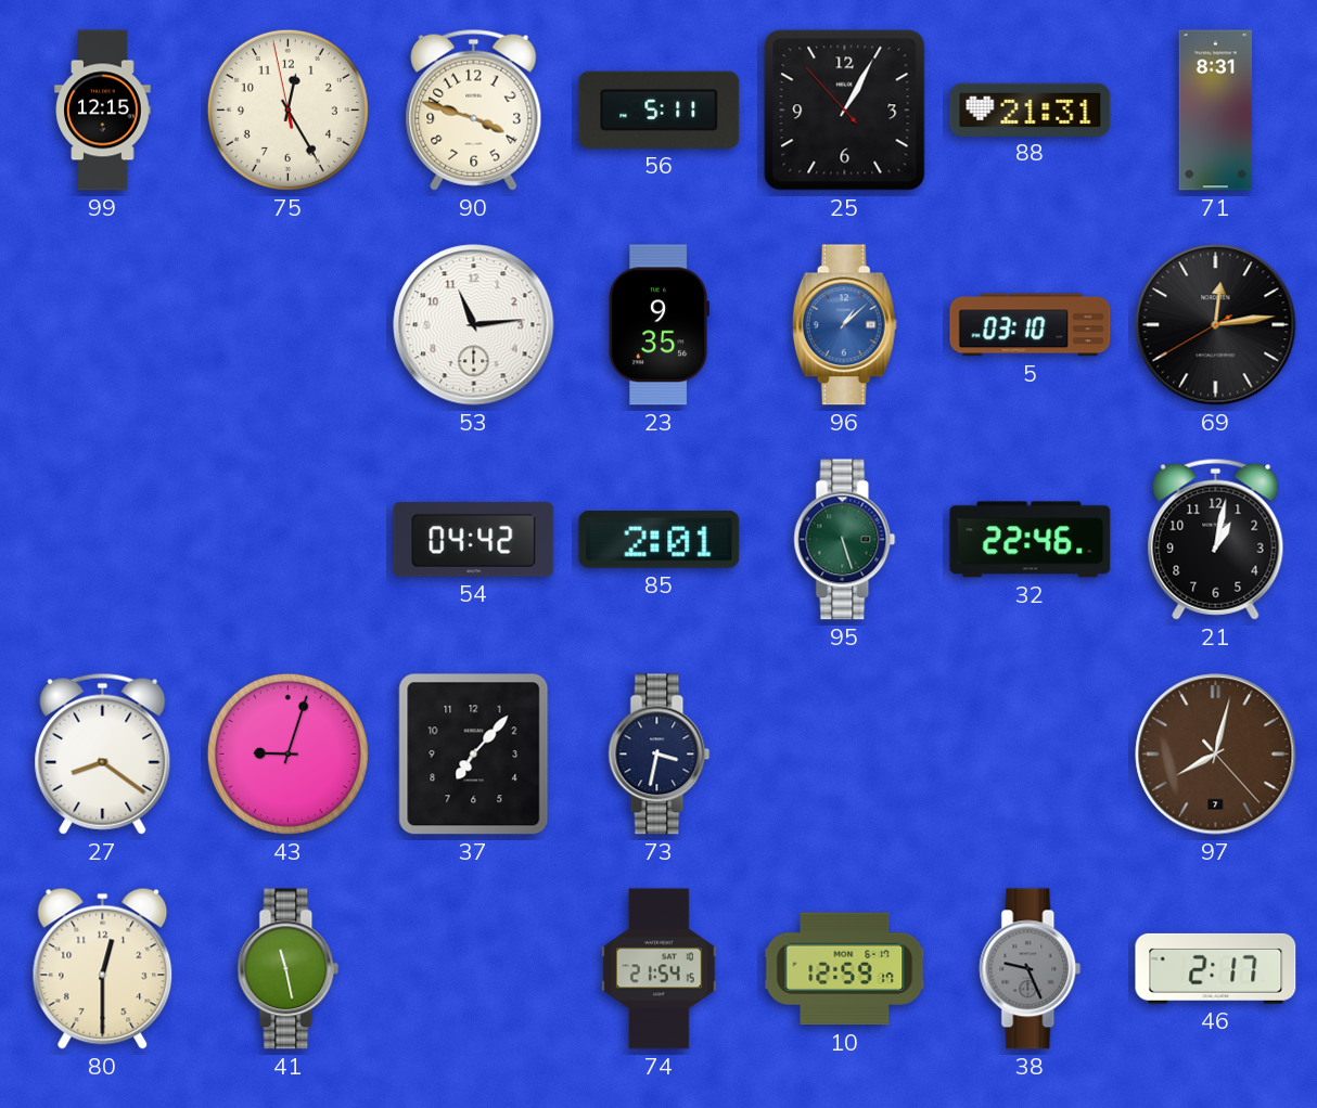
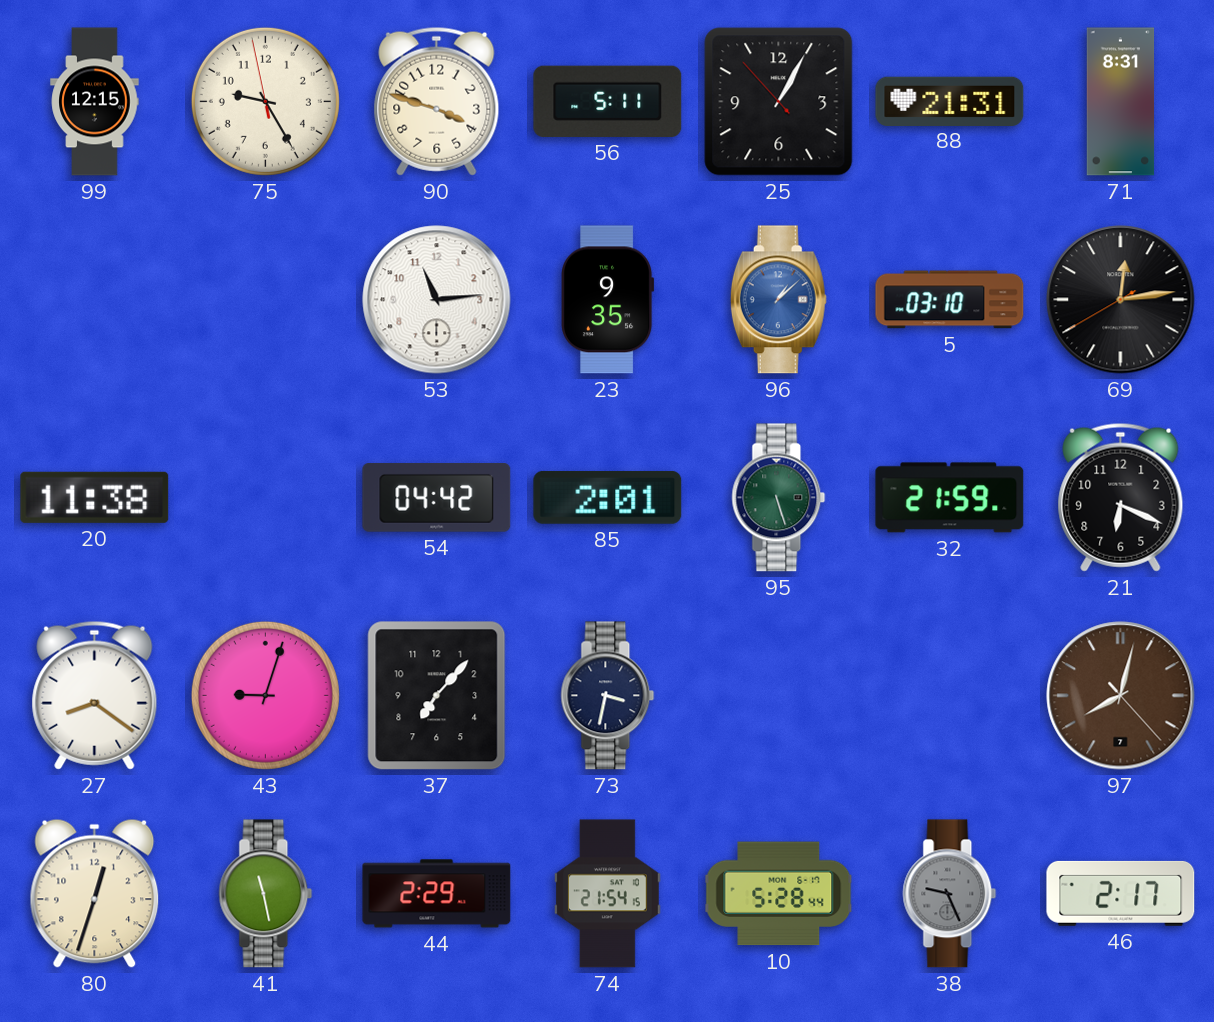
75: 12:24 -> 9:24
20: none -> 11:38
32: 22:46 -> 21:59
21: 1:02 -> 6:19
80: 12:30 -> 12:33
44: none -> 2:29
10: 12:59 -> 5:28
